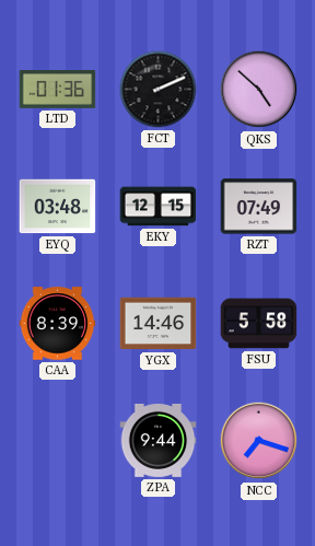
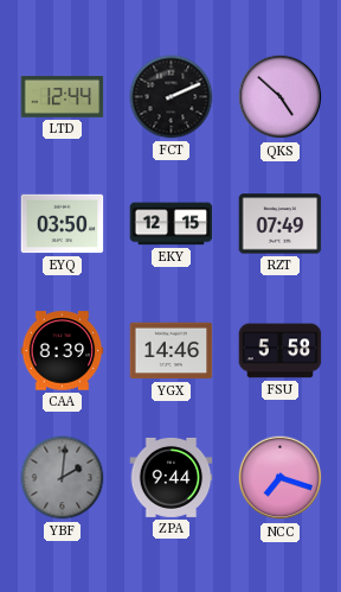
LTD: 01:36 -> 12:44
EYQ: 03:48 -> 03:50
YBF: none -> 2:01
